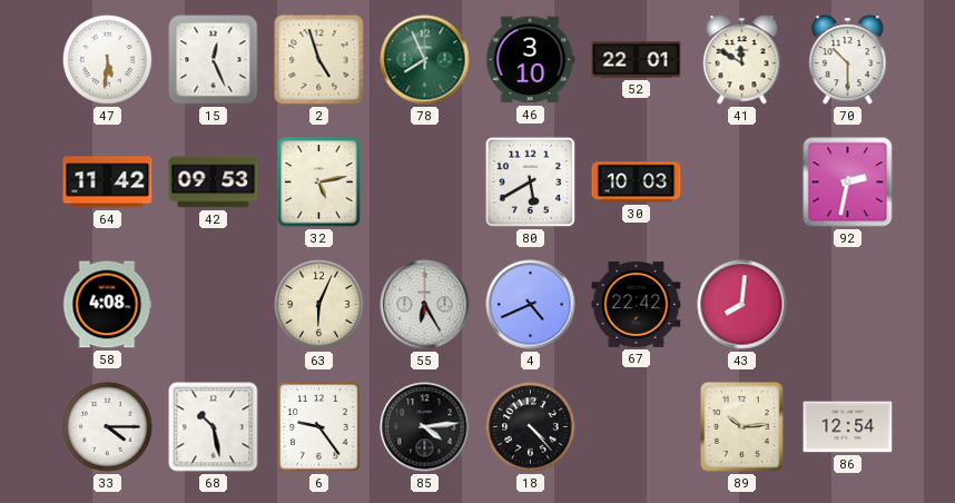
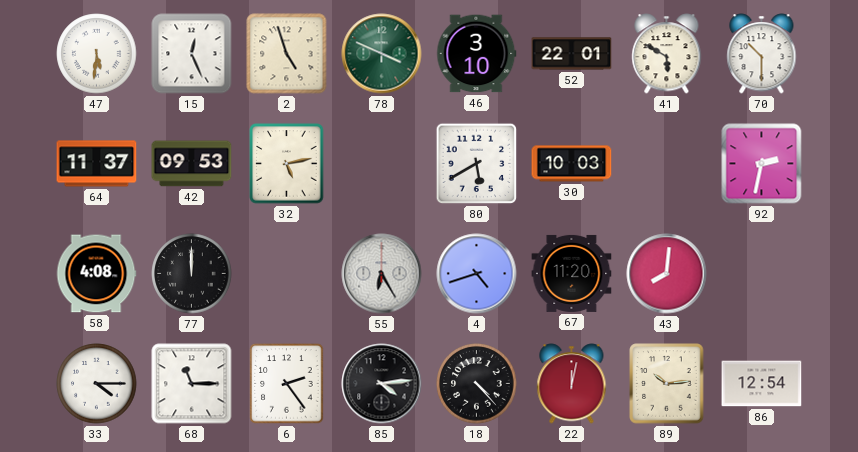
78: 7:56 -> 3:49
41: 11:50 -> 5:50
64: 11:42 -> 11:37
77: none -> 12:00
63: 6:04 -> none
4: 4:41 -> 4:42
67: 22:42 -> 11:20
68: 10:28 -> 11:15
6: 9:24 -> 2:24
22: none -> 12:02
